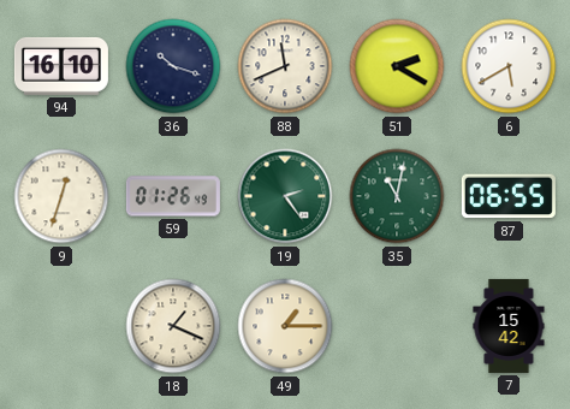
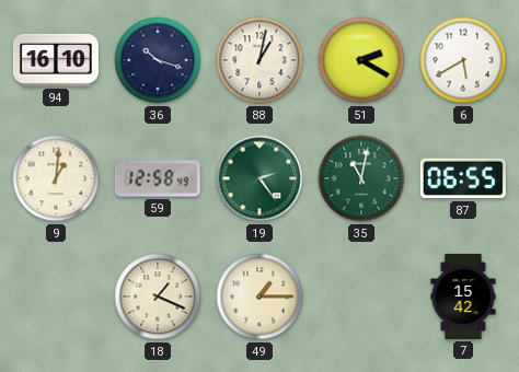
88: 11:41 -> 1:02
9: 12:33 -> 1:01
59: 01:26 -> 12:58
